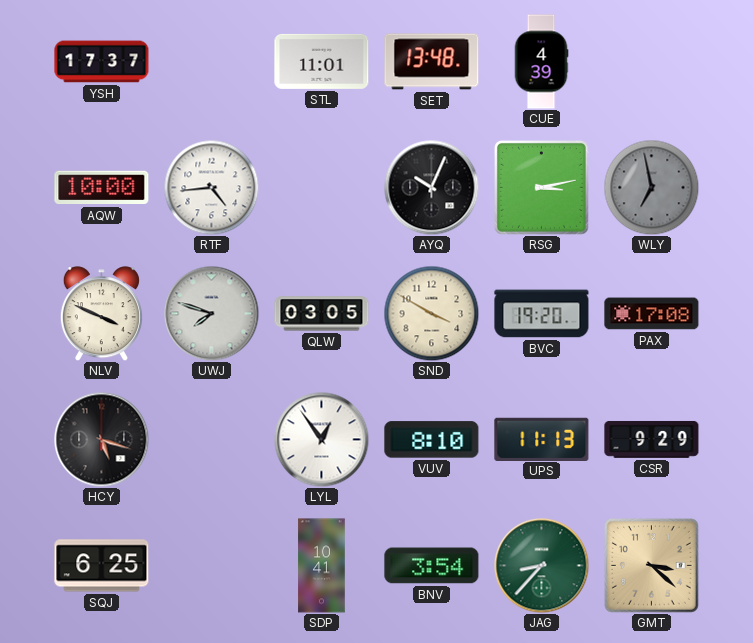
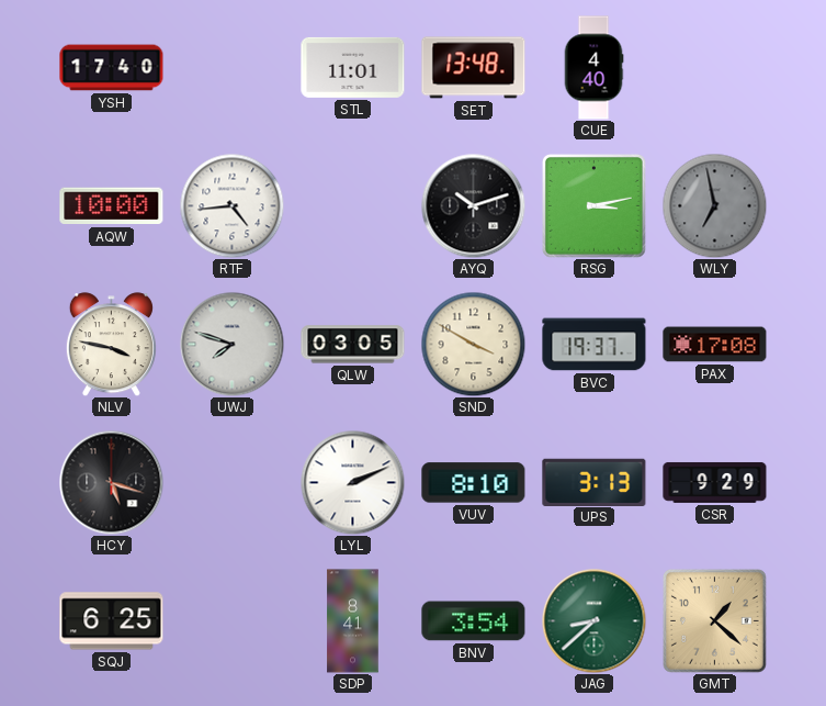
YSH: 17:37 -> 17:40
CUE: 4:39 -> 4:40
AYQ: 10:04 -> 10:12
NLV: 3:49 -> 3:47
BVC: 19:20 -> 19:37
LYL: 12:54 -> 2:11
UPS: 11:13 -> 3:13
SDP: 10:41 -> 8:41
JAG: 8:37 -> 8:38
GMT: 3:22 -> 1:22
